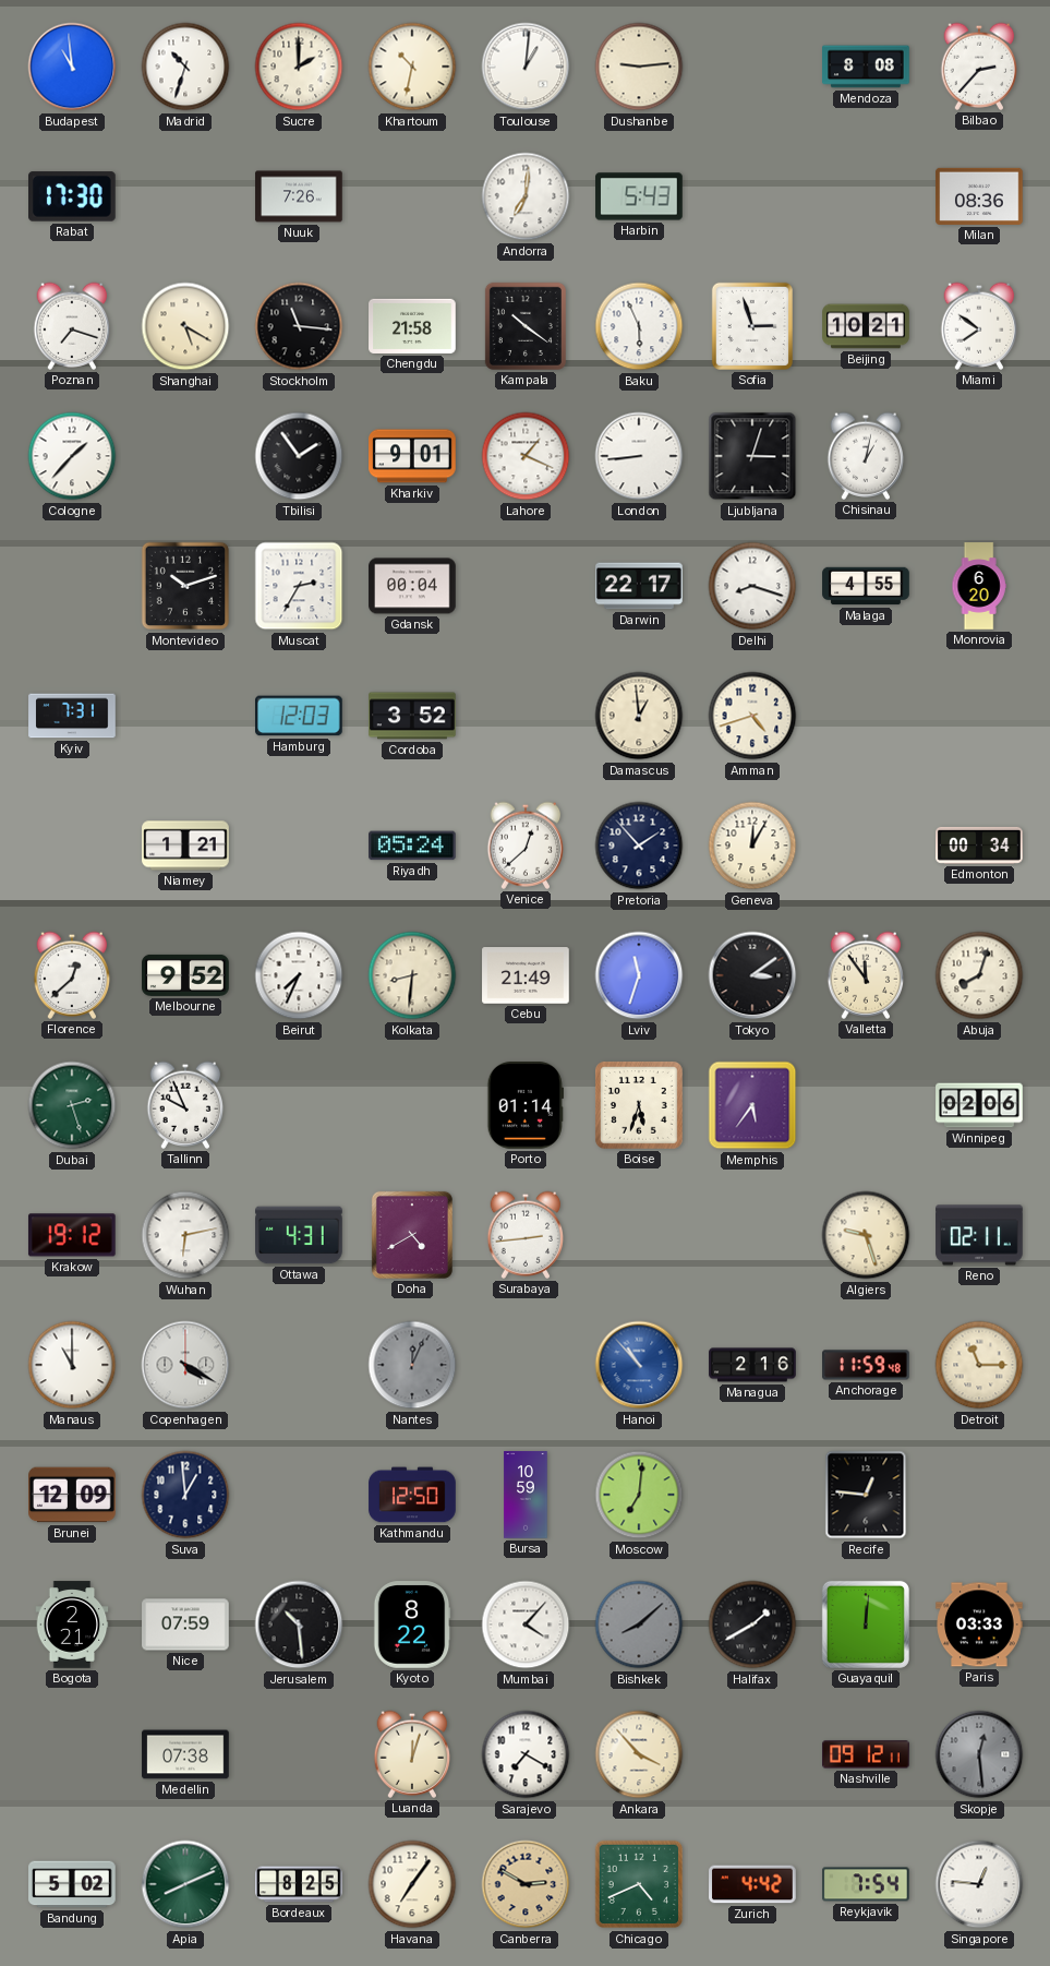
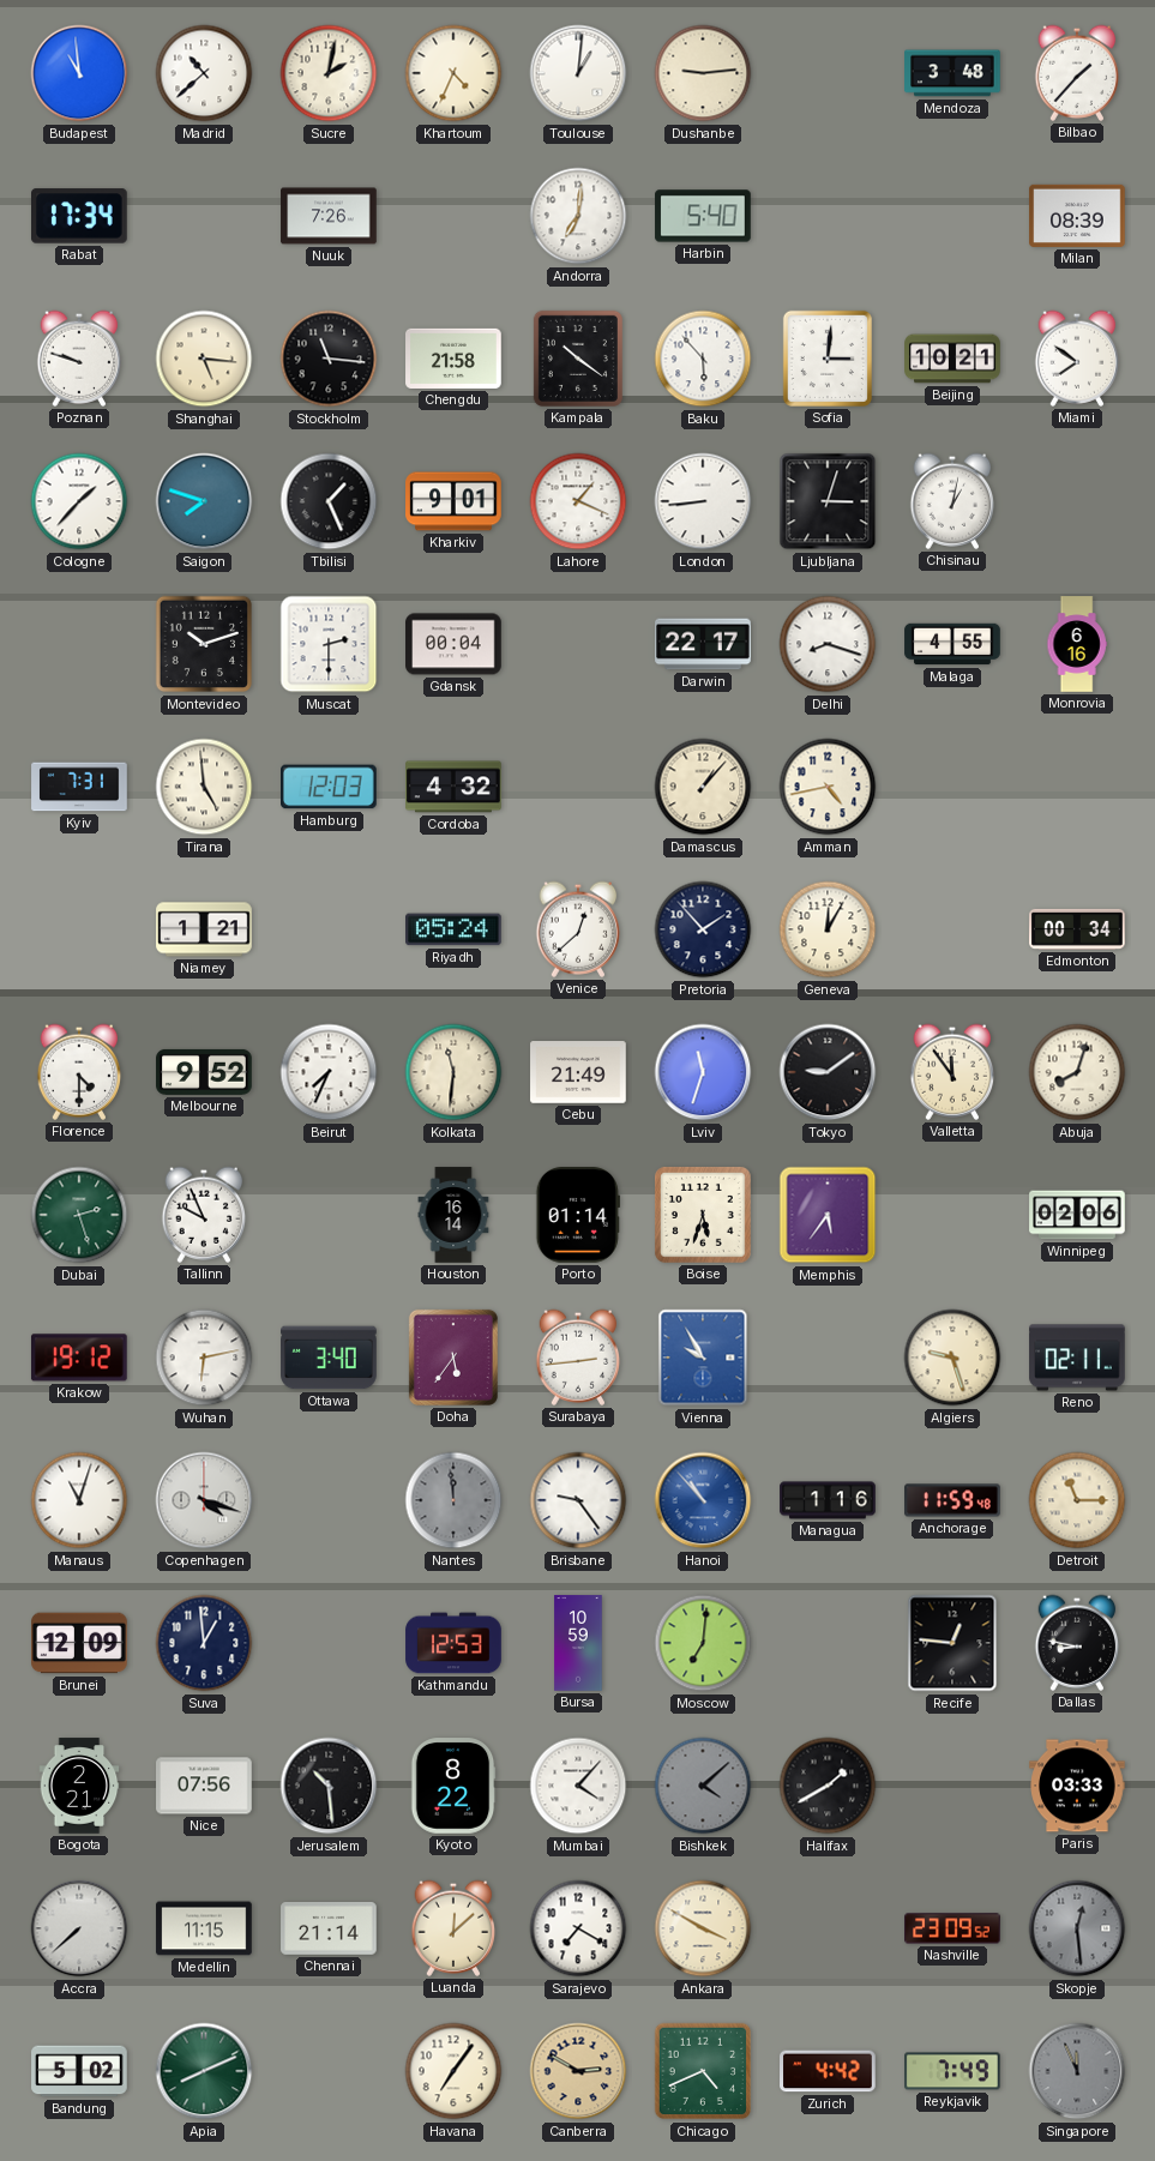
Madrid: 10:33 -> 10:38
Sucre: 2:00 -> 2:02
Khartoum: 10:32 -> 4:34
Mendoza: 8:08 -> 3:48
Bilbao: 2:37 -> 1:37
Rabat: 17:30 -> 17:34
Harbin: 5:43 -> 5:40
Milan: 08:36 -> 08:39
Poznan: 7:18 -> 9:48
Shanghai: 5:20 -> 5:16
Baku: 5:56 -> 5:53
Sofia: 2:57 -> 3:01
Saigon: none -> 7:48
Tbilisi: 1:54 -> 1:26
Muscat: 2:35 -> 2:30
Monrovia: 6:20 -> 6:16
Tirana: none -> 4:59
Cordoba: 3:52 -> 4:32
Damascus: 12:59 -> 1:07
Amman: 4:42 -> 4:43
Florence: 12:38 -> 4:30
Kolkata: 8:31 -> 11:31
Tokyo: 3:09 -> 9:09
Houston: none -> 16:14
Ottawa: 4:31 -> 3:40
Doha: 4:40 -> 5:36
Vienna: none -> 9:55
Manaus: 11:00 -> 11:03
Copenhagen: 4:20 -> 4:18
Nantes: 12:04 -> 11:59
Brisbane: none -> 9:24
Managua: 2:16 -> 1:16
Kathmandu: 12:50 -> 12:53
Dallas: none -> 8:47
Nice: 07:59 -> 07:56
Bishkek: 8:08 -> 4:08
Guayaquil: 12:01 -> none
Accra: none -> 7:38
Medellin: 07:38 -> 11:15
Chennai: none -> 21:14
Luanda: 12:03 -> 12:08
Ankara: 3:53 -> 3:50
Nashville: 09:12 -> 23:09
Bordeaux: 8:25 -> none
Reykjavik: 7:54 -> 7:49
Singapore: 12:46 -> 11:56
Singapore dial: white -> grey
